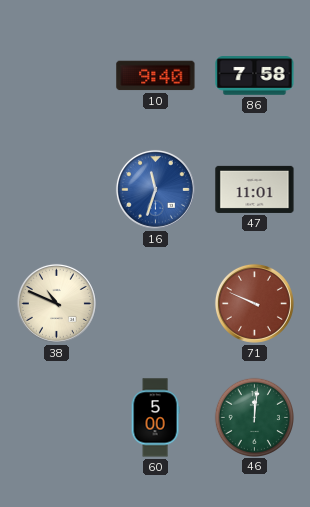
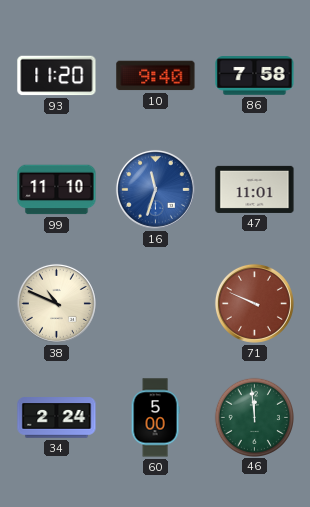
93: none -> 11:20
99: none -> 11:10
34: none -> 2:24
46: 12:01 -> 11:59
